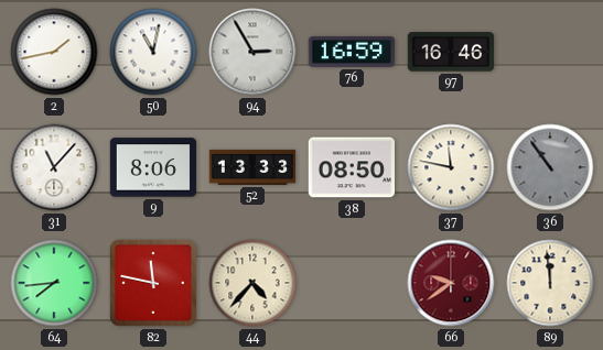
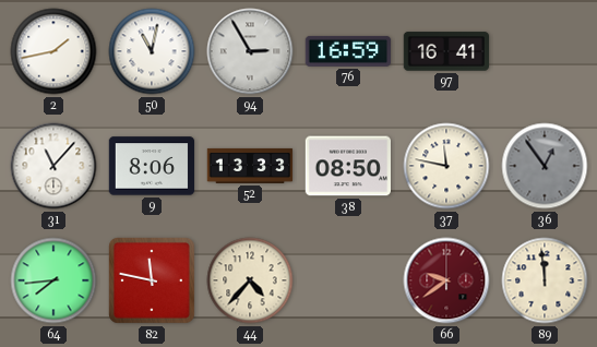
97: 16:46 -> 16:41
36: 10:54 -> 12:54
